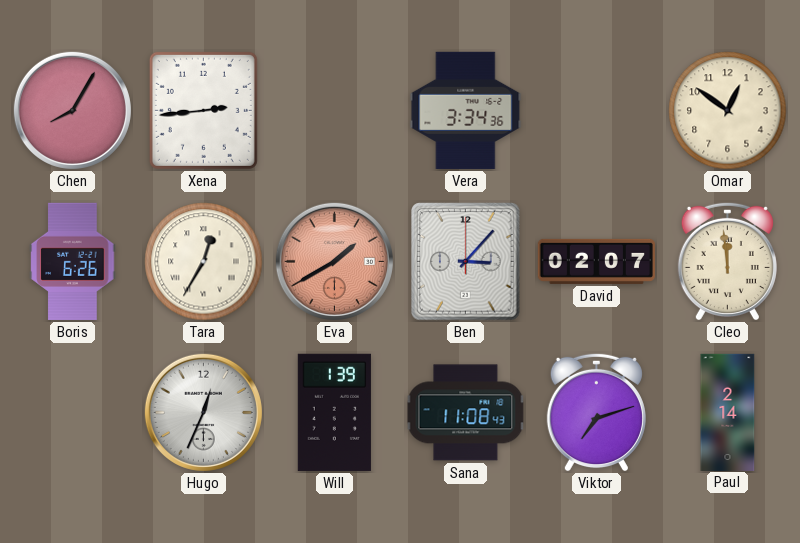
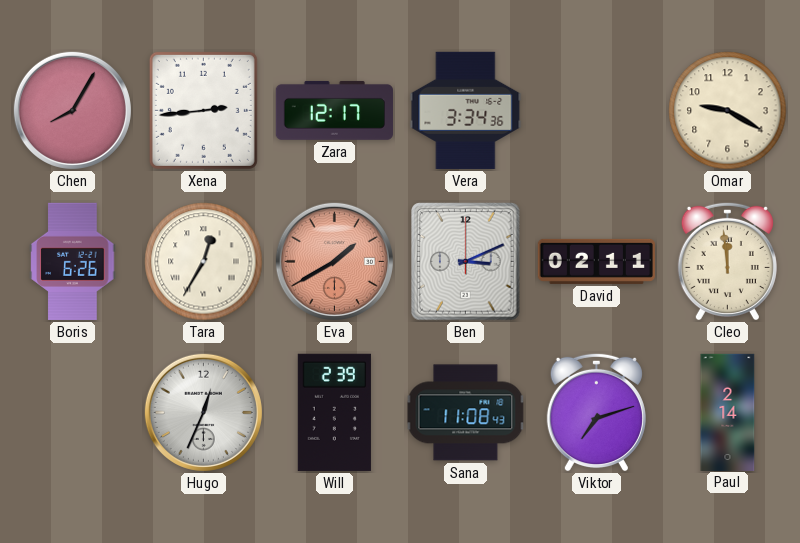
Zara: none -> 12:17
Omar: 12:51 -> 9:20
Ben: 3:07 -> 3:11
David: 02:07 -> 02:11
Will: 1:39 -> 2:39
